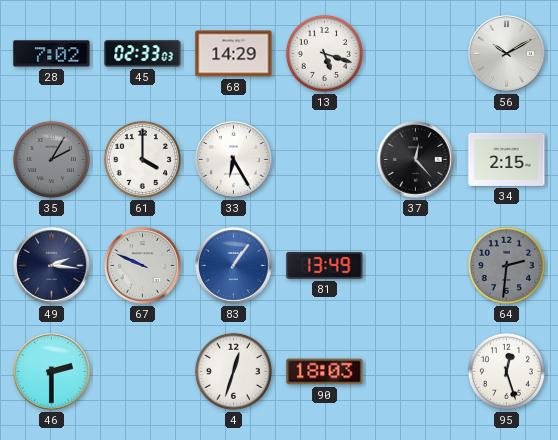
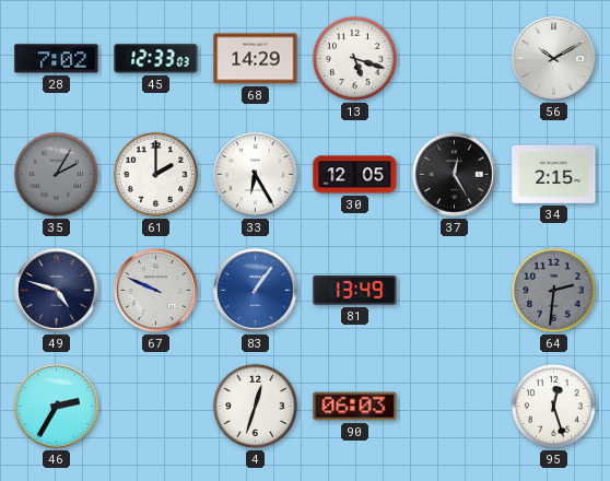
45: 02:33 -> 12:33
61: 4:00 -> 2:00
30: none -> 12:05
37: 12:23 -> 12:25
49: 2:16 -> 4:48
46: 2:30 -> 2:35
90: 18:03 -> 06:03
